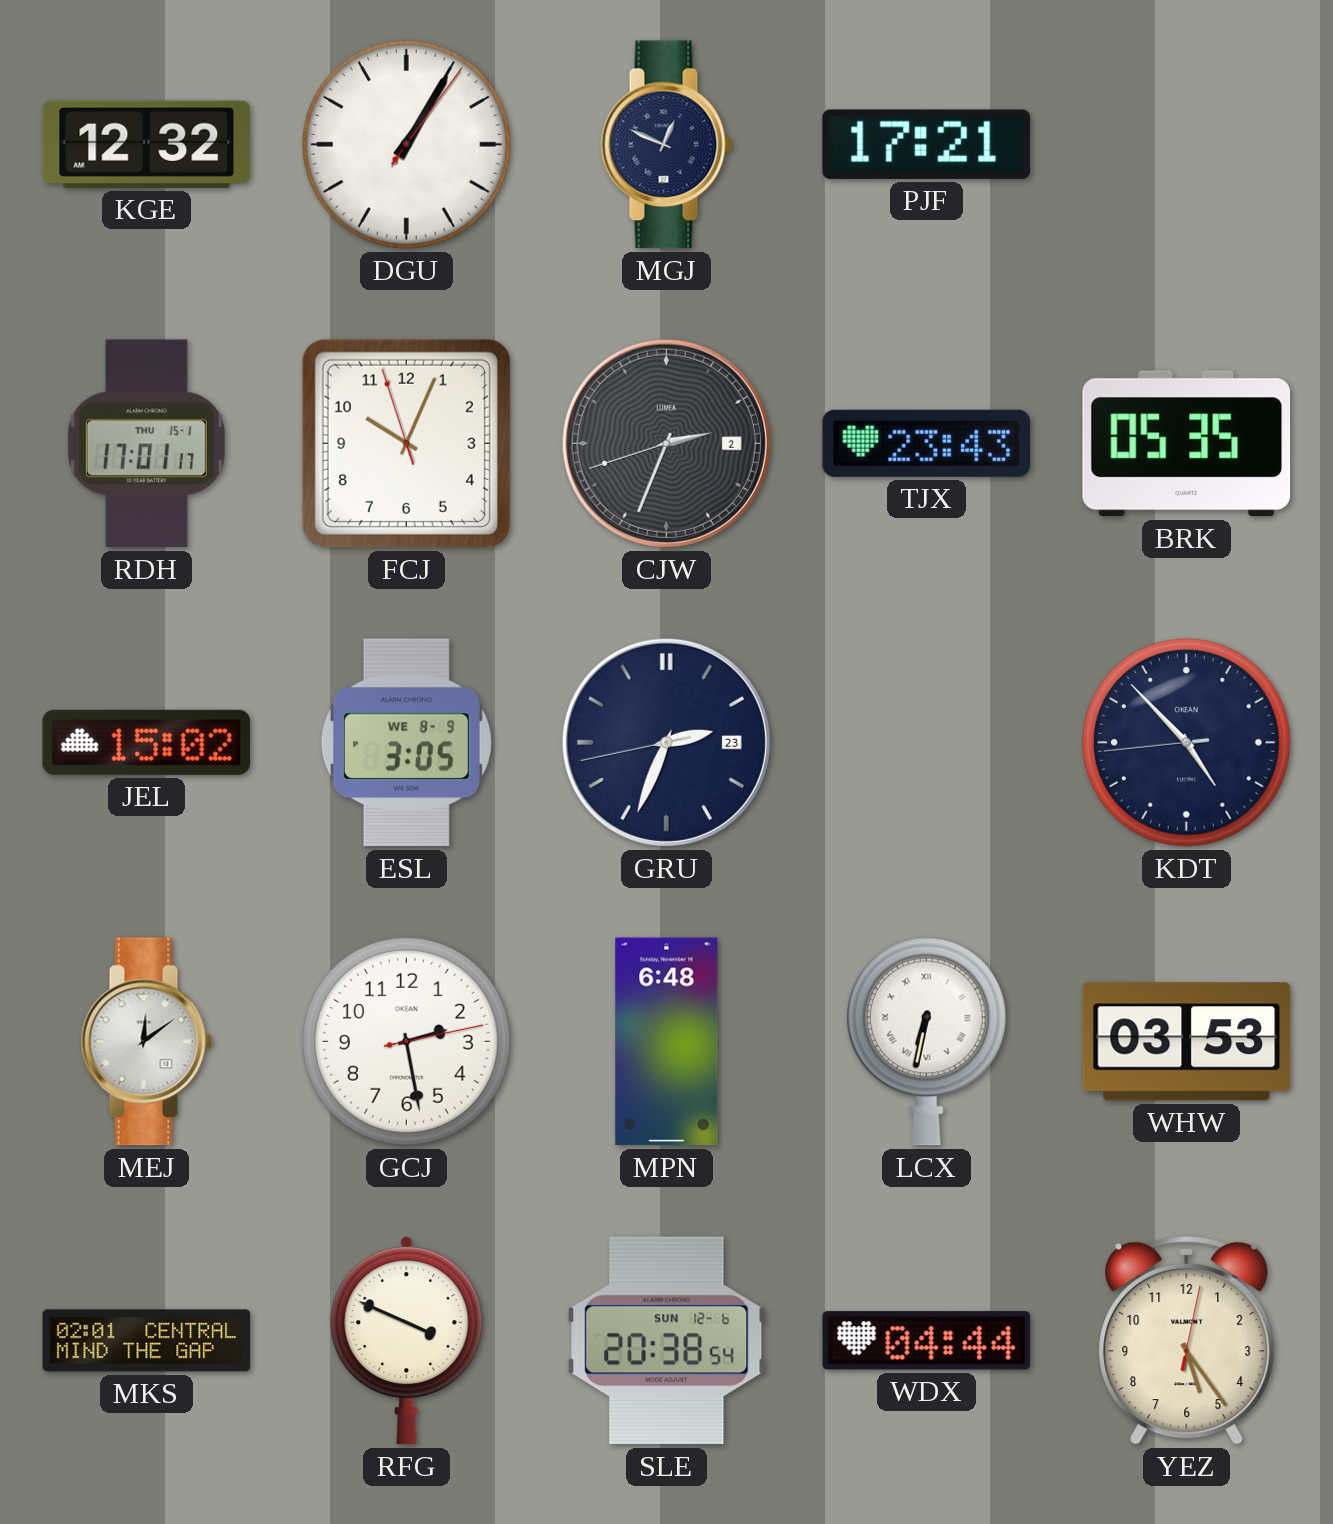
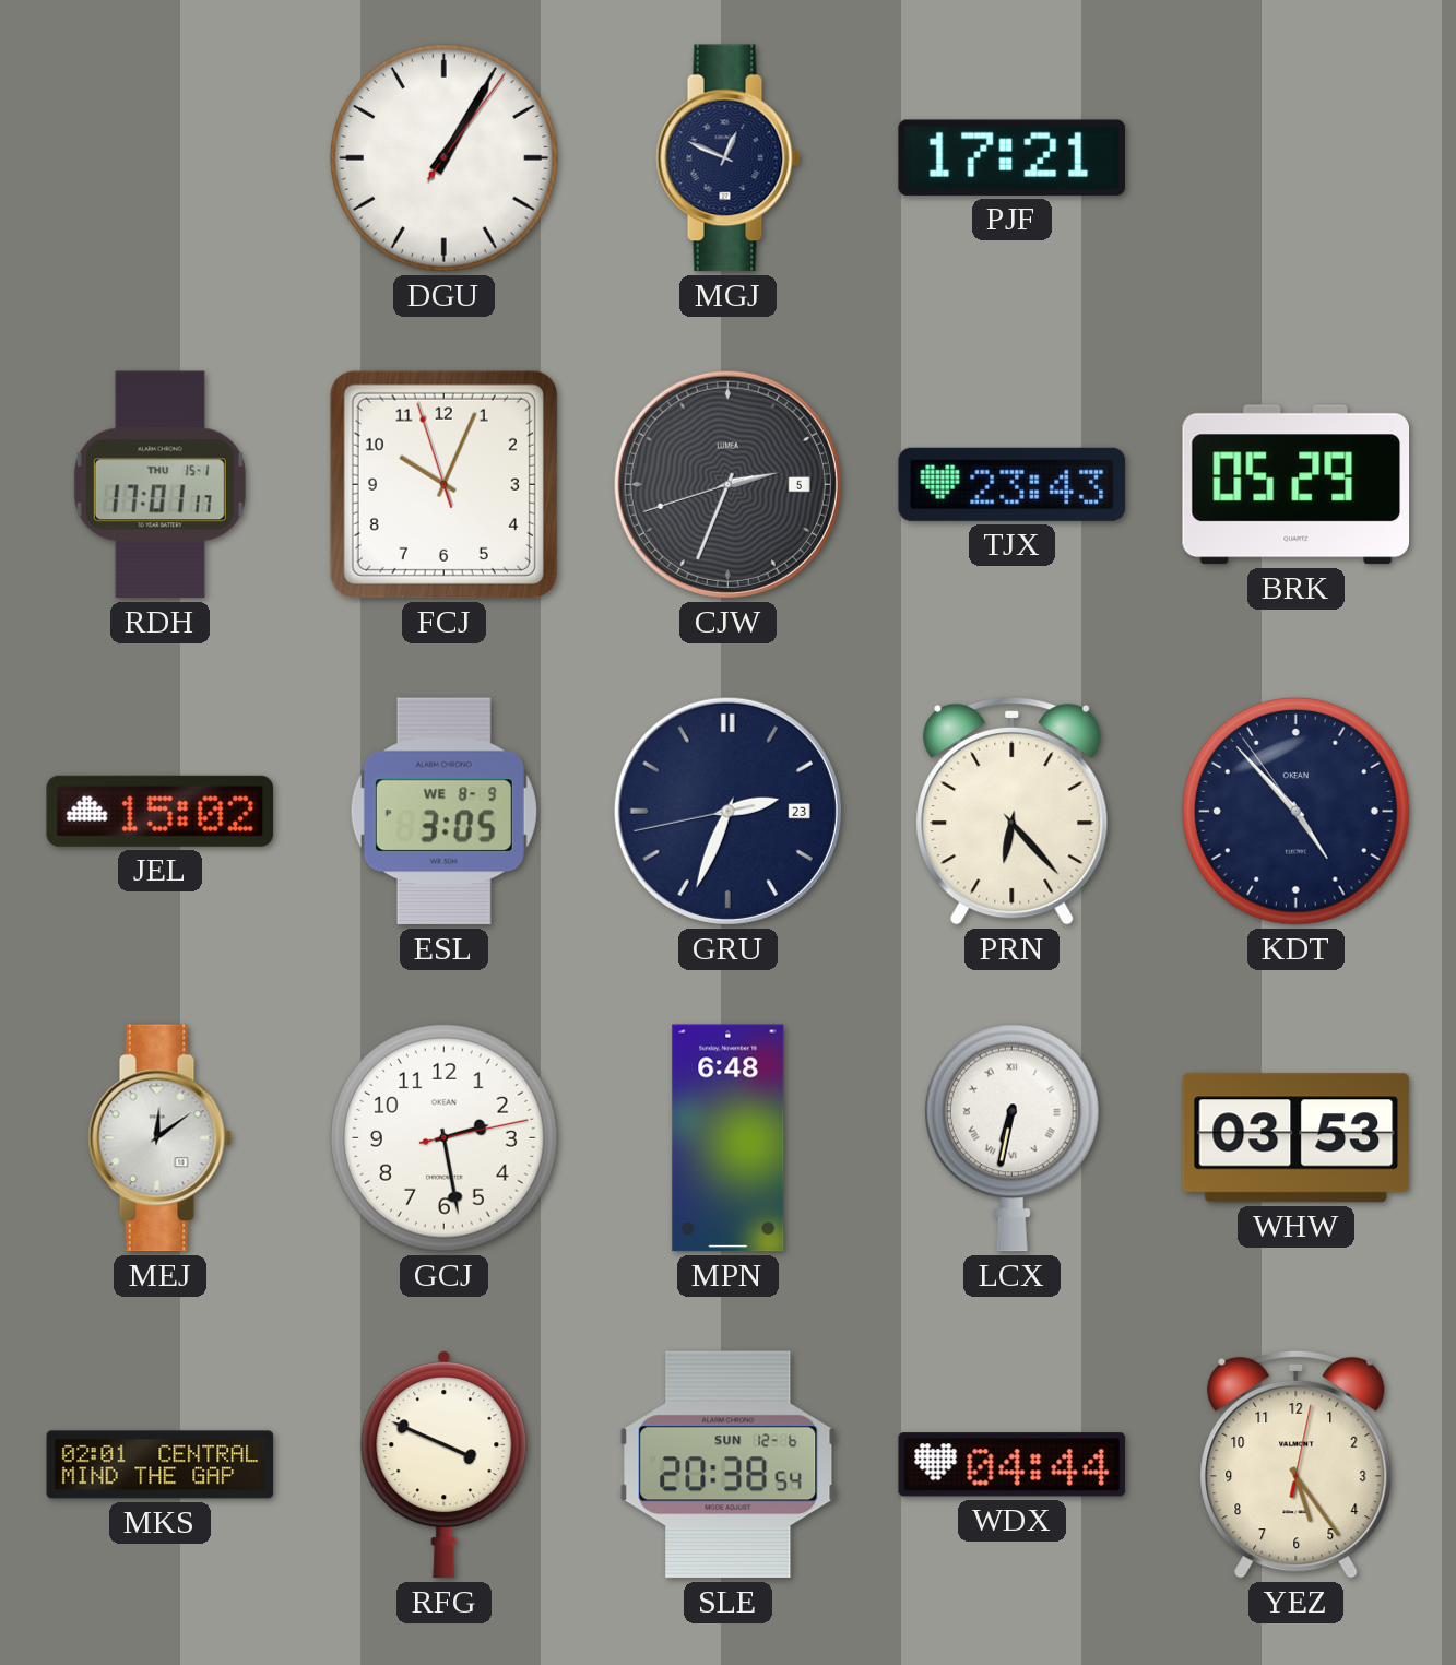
KGE: 12:32 -> none
CJW date: 2 -> 5
BRK: 05:35 -> 05:29
PRN: none -> 6:23
KDT: 4:52:44 -> 4:52:54
